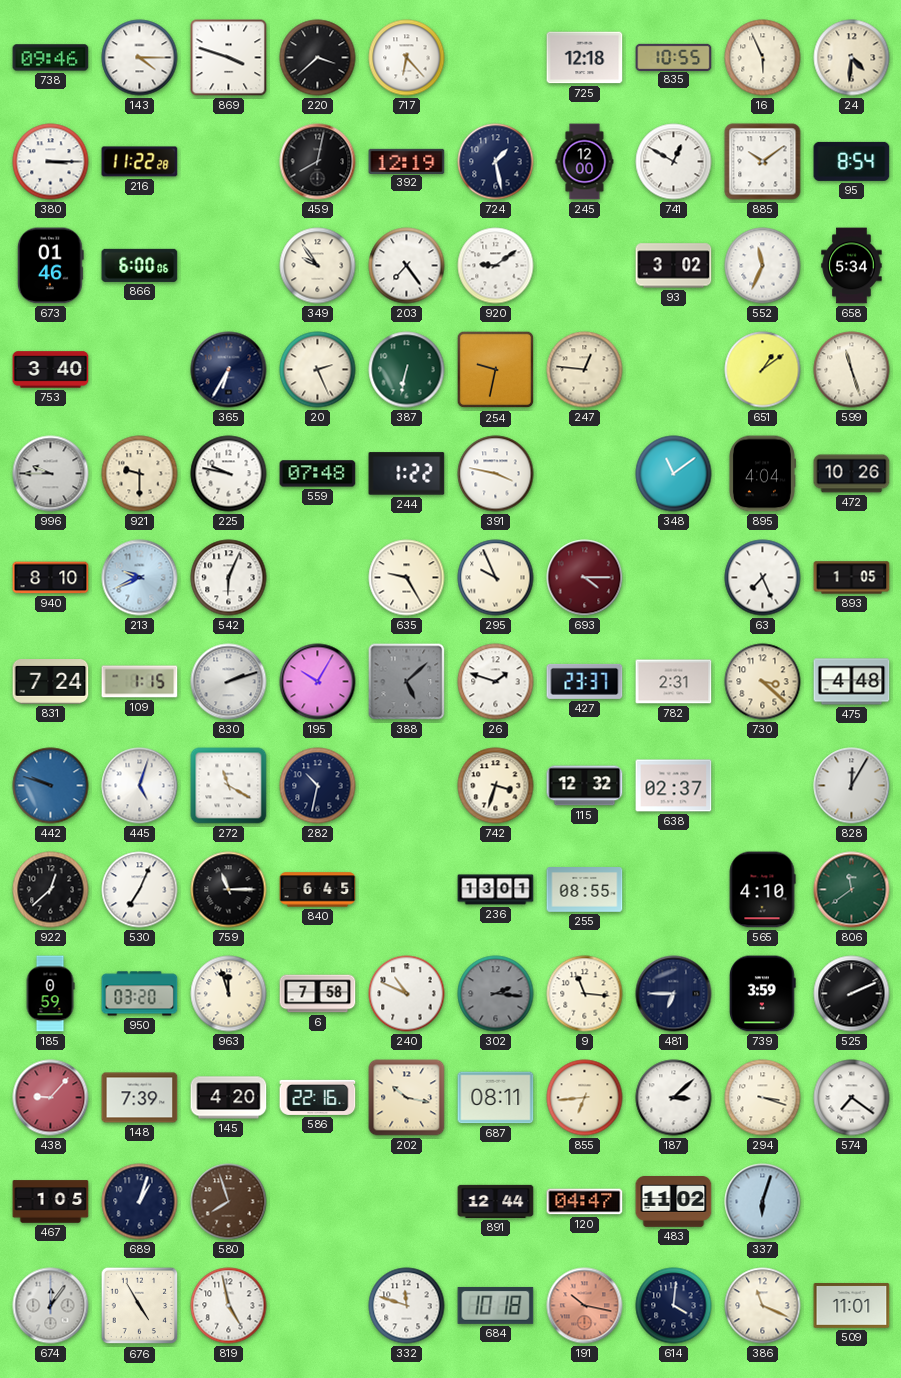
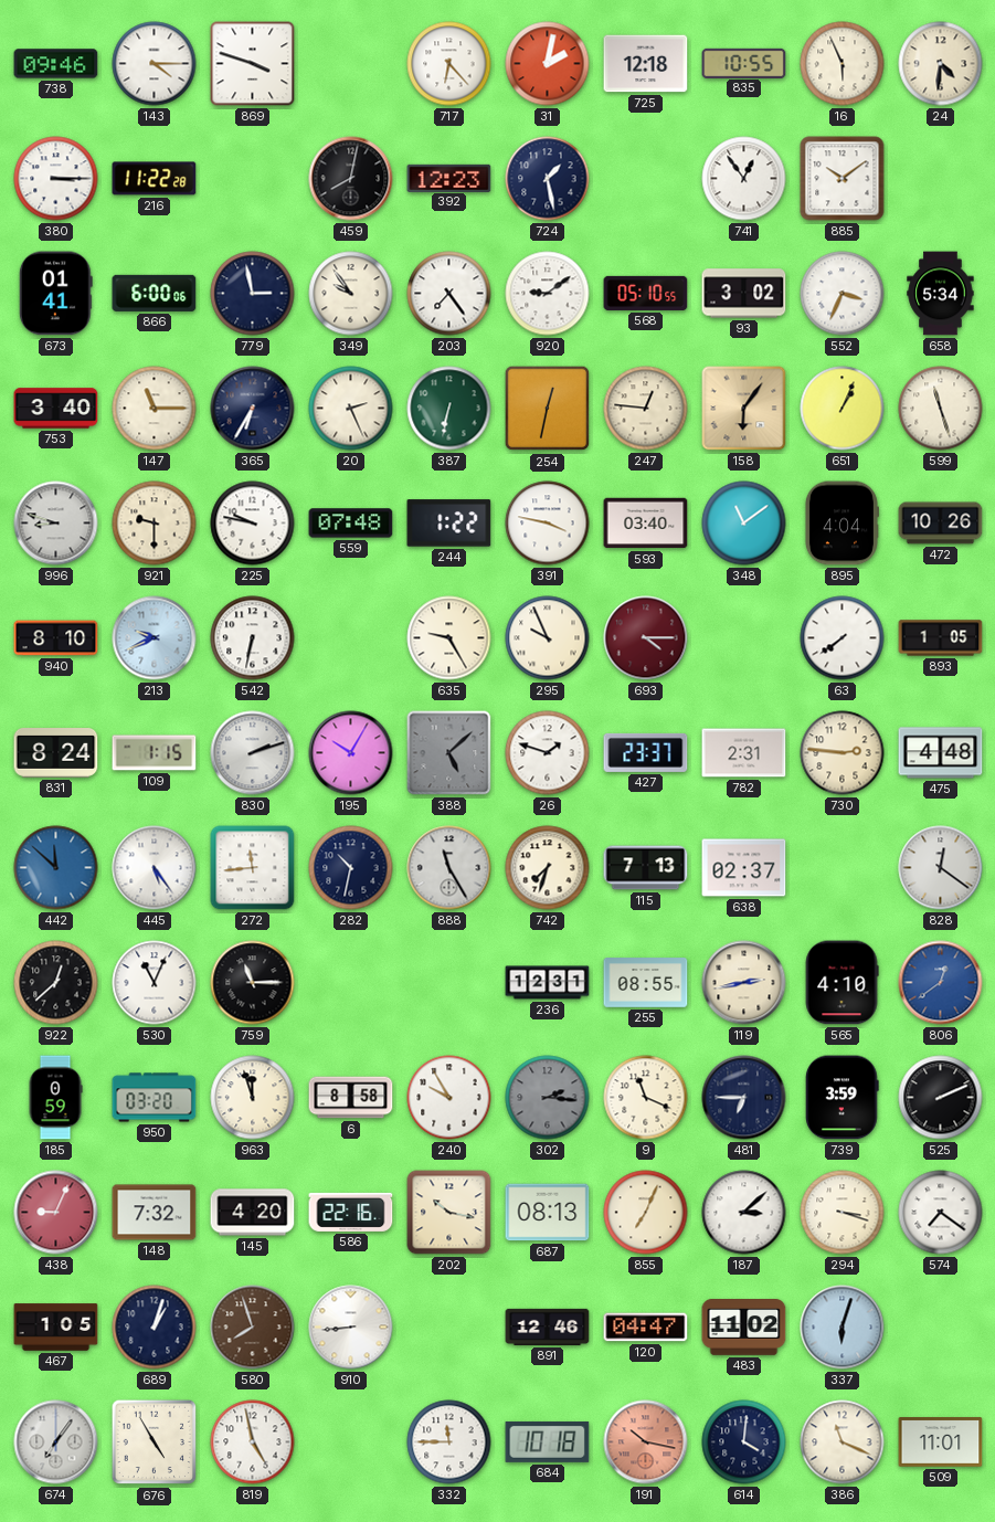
220: 3:38 -> none
31: none -> 2:02
392: 12:19 -> 12:23
245: 12:00 -> none
741: 12:50 -> 12:54
95: 8:54 -> none
673: 01:46 -> 01:41
779: none -> 2:58
568: none -> 05:10
552: 11:34 -> 3:34
147: none -> 11:15
254: 9:32 -> 12:32
158: none -> 6:06
651: 1:09 -> 1:04
996: 9:45 -> 8:48
593: none -> 03:40
542: 6:04 -> 6:32
63: 7:26 -> 7:39
831: 7:24 -> 8:24
730: 3:22 -> 2:46
442: 9:48 -> 11:52
445: 5:03 -> 5:24
272: 11:20 -> 11:44
888: none -> 11:25
742: 3:33 -> 7:33
115: 12:32 -> 7:13
828: 12:05 -> 12:21
530: 7:04 -> 11:04
840: 6:45 -> none
236: 13:01 -> 12:31
119: none -> 2:43
806: 11:39 -> 12:39
806 dial: green -> blue
6: 7:58 -> 8:58
240: 10:49 -> 9:55
9: 11:16 -> 11:19
438: 9:07 -> 9:04
148: 7:39 -> 7:32
687: 08:11 -> 08:13
855: 6:44 -> 7:04
910: none -> 8:44
891: 12:44 -> 12:46
674: 12:06 -> 7:06
332: 11:48 -> 11:45
